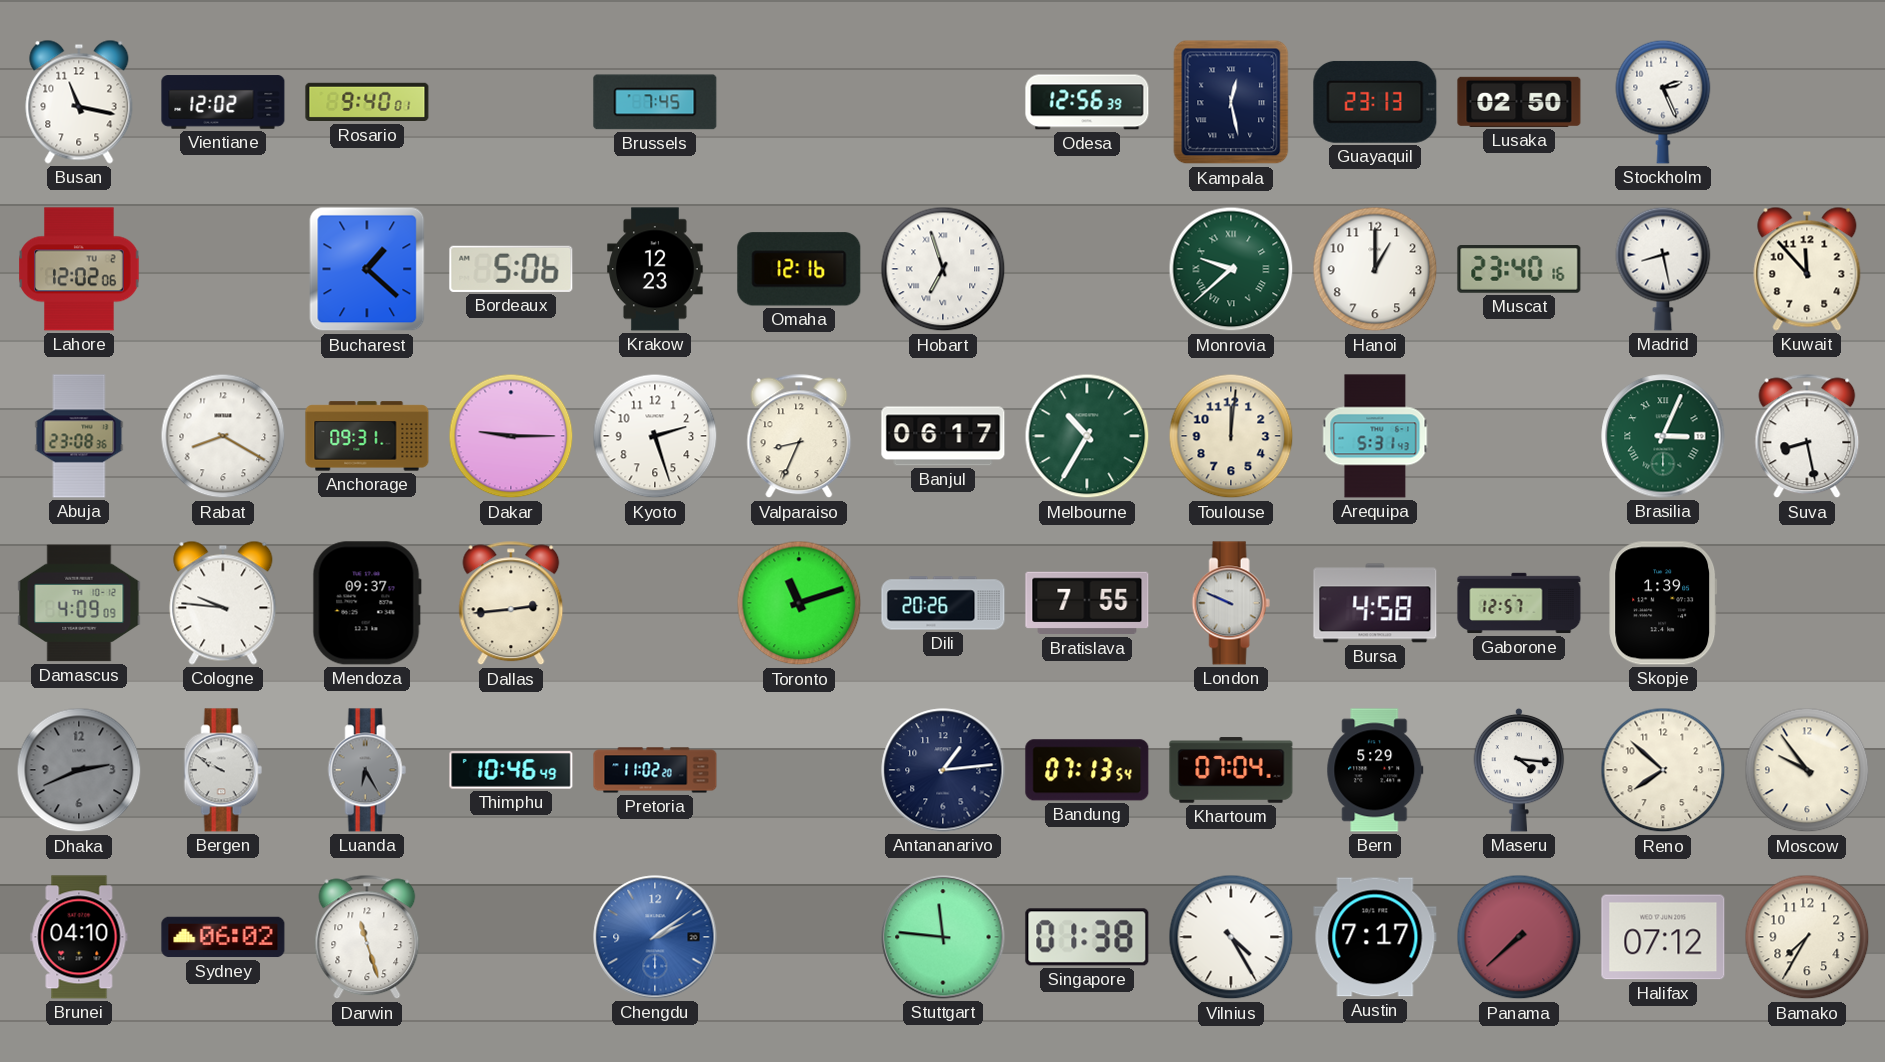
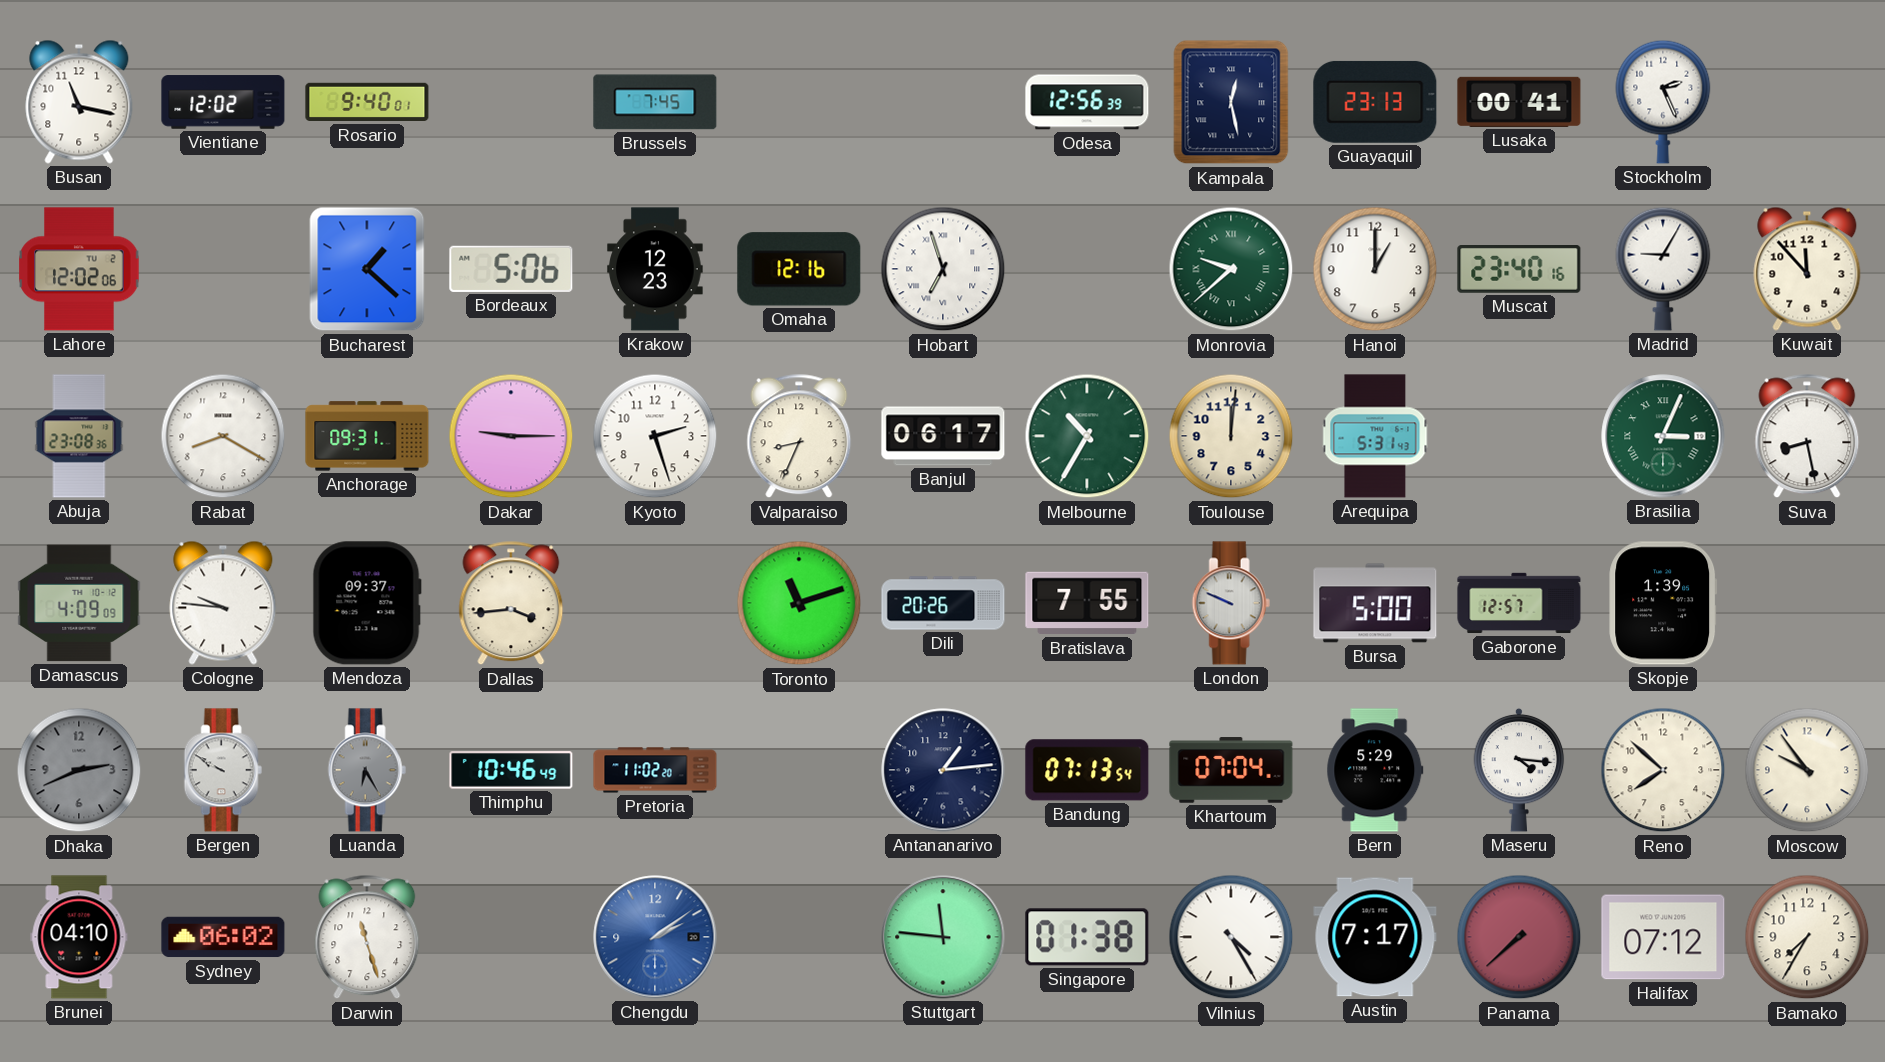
Lusaka: 02:50 -> 00:41
Madrid: 8:28 -> 9:05
Dallas: 2:44 -> 3:44
Bursa: 4:58 -> 5:00
